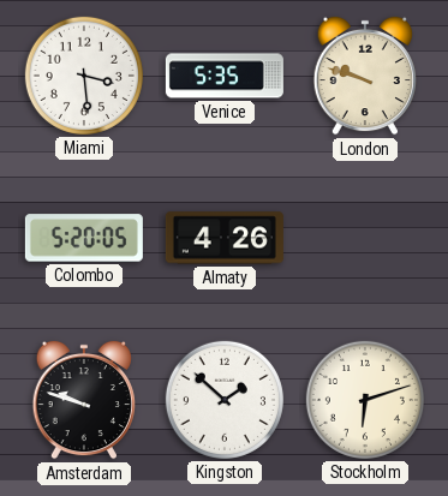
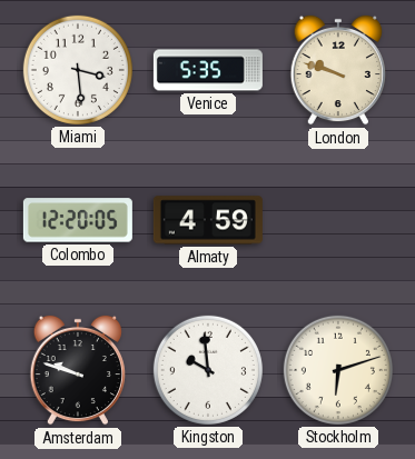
Colombo: 5:20 -> 12:20
Almaty: 4:26 -> 4:59
Kingston: 1:52 -> 9:59
